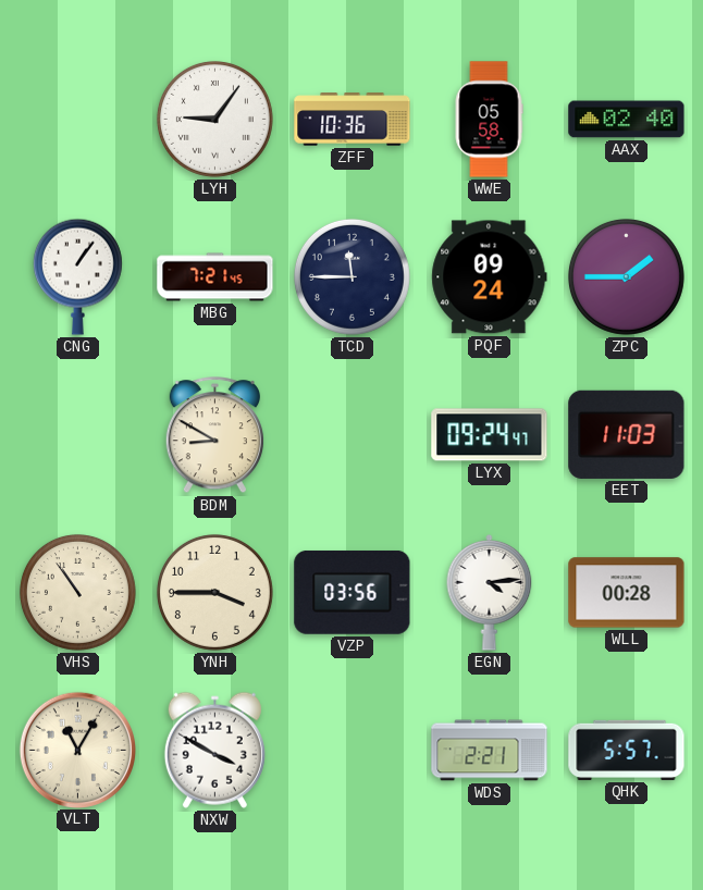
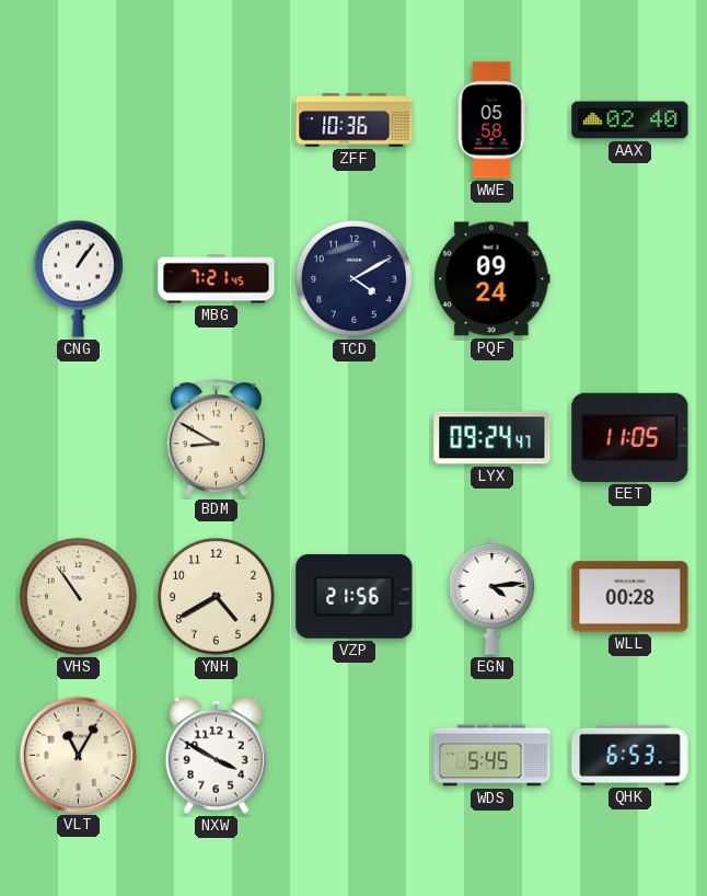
LYH: 9:06 -> none
TCD: 11:45 -> 4:10
ZPC: 1:45 -> none
EET: 11:03 -> 11:05
YNH: 3:45 -> 4:40
VZP: 03:56 -> 21:56
WDS: 2:21 -> 5:45
QHK: 5:57 -> 6:53
